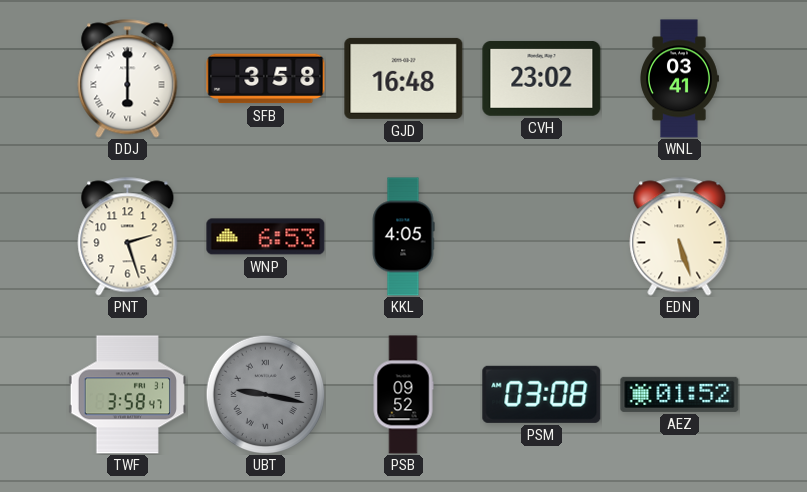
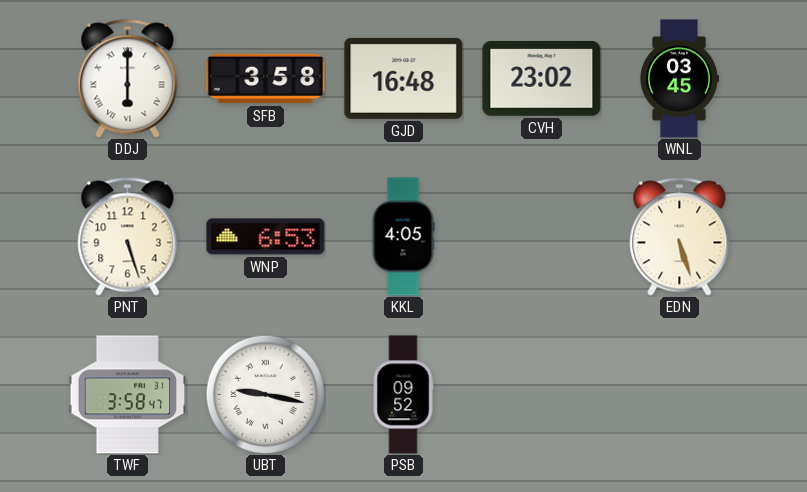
WNL: 03:41 -> 03:45
PNT: 2:27 -> 5:27
UBT dial: grey -> white
PSM: 03:08 -> none
AEZ: 01:52 -> none
